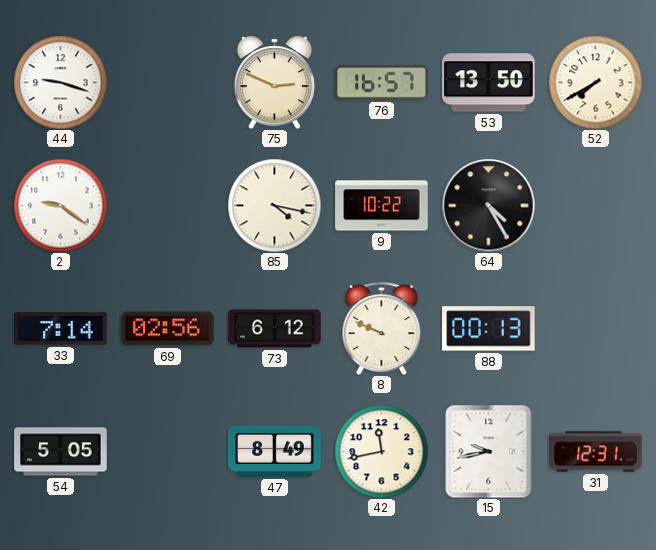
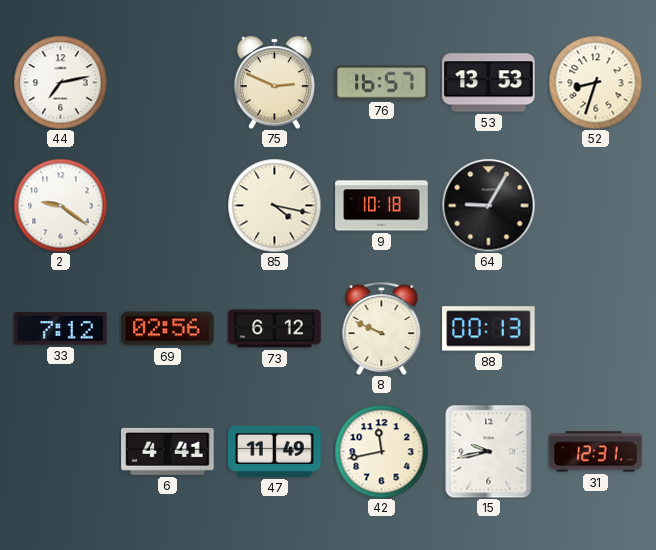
44: 9:18 -> 7:13
53: 13:50 -> 13:53
52: 7:40 -> 8:33
9: 10:22 -> 10:18
64: 4:25 -> 9:05
33: 7:14 -> 7:12
54: 5:05 -> none
6: none -> 4:41
47: 8:49 -> 11:49
